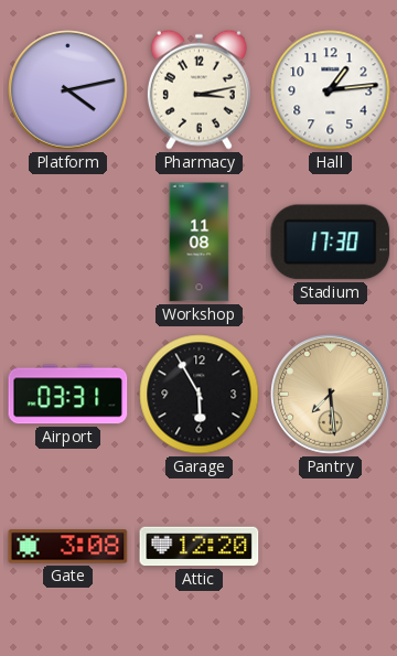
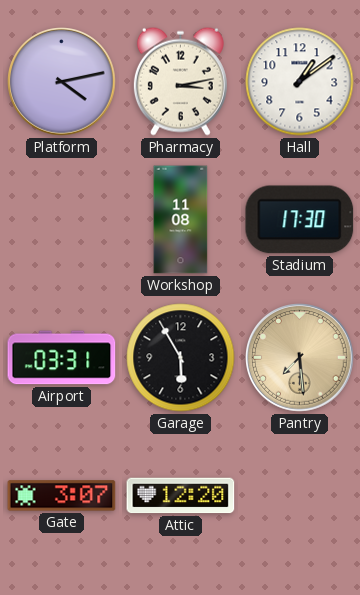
Hall: 1:14 -> 1:09
Gate: 3:08 -> 3:07
